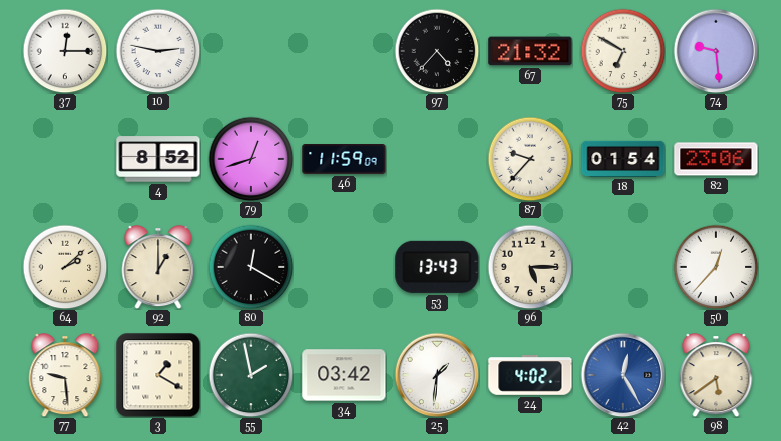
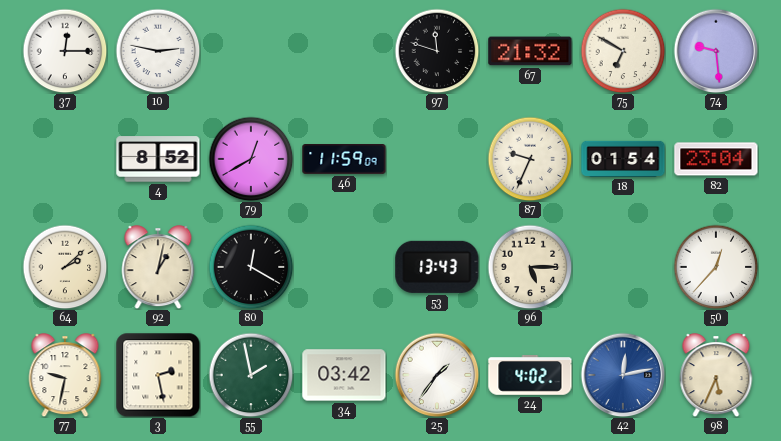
97: 4:37 -> 11:48
79: 12:42 -> 12:40
87: 9:37 -> 9:34
82: 23:06 -> 23:04
92: 1:00 -> 1:02
77: 9:29 -> 9:32
3: 1:20 -> 2:28
25: 1:31 -> 1:36
42: 12:25 -> 12:13
98: 5:39 -> 5:34
